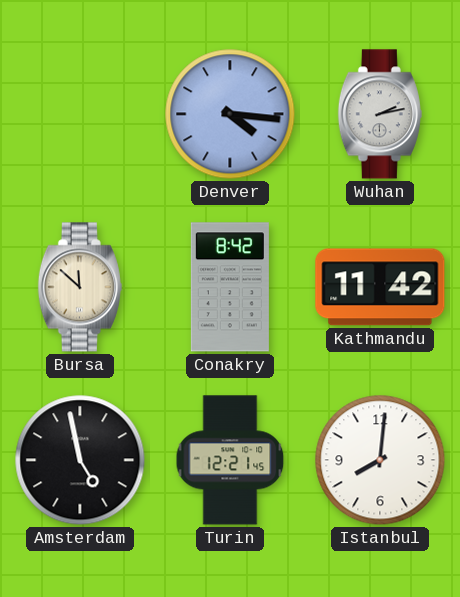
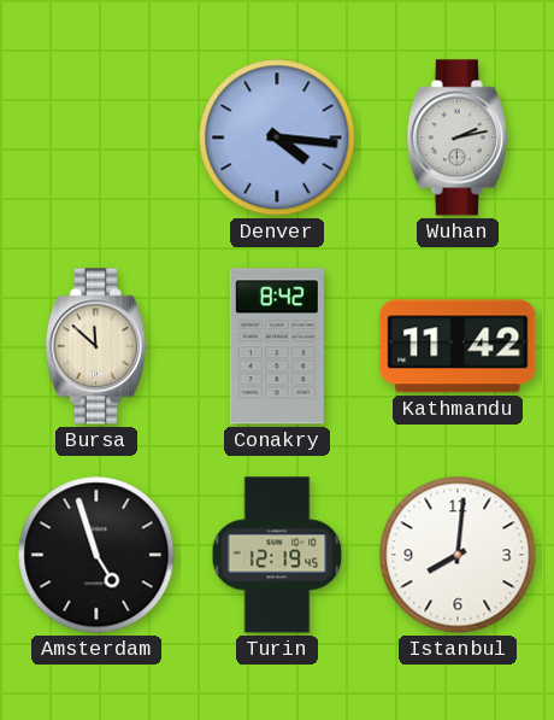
Amsterdam: 4:58 -> 4:57
Turin: 12:21 -> 12:19
